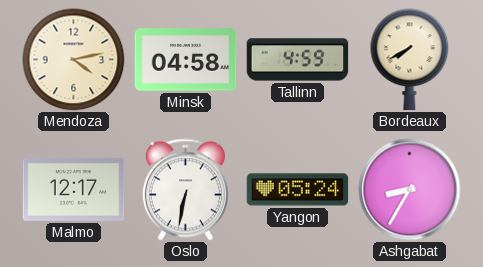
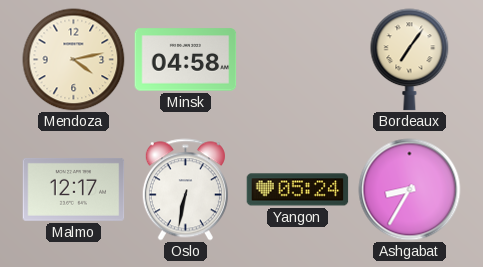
Tallinn: 4:59 -> none
Bordeaux: 7:40 -> 7:06
